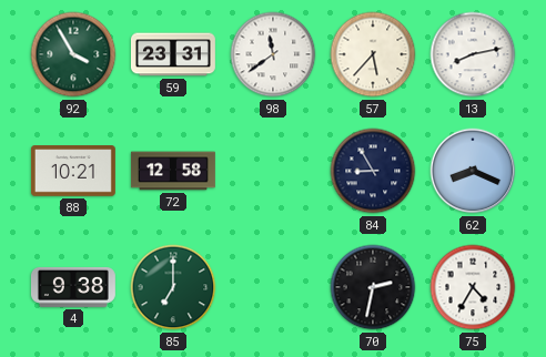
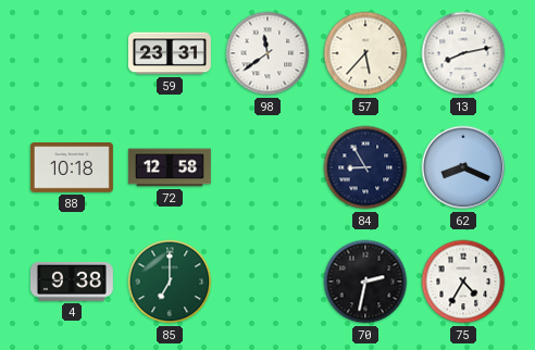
92: 3:55 -> none
88: 10:21 -> 10:18
